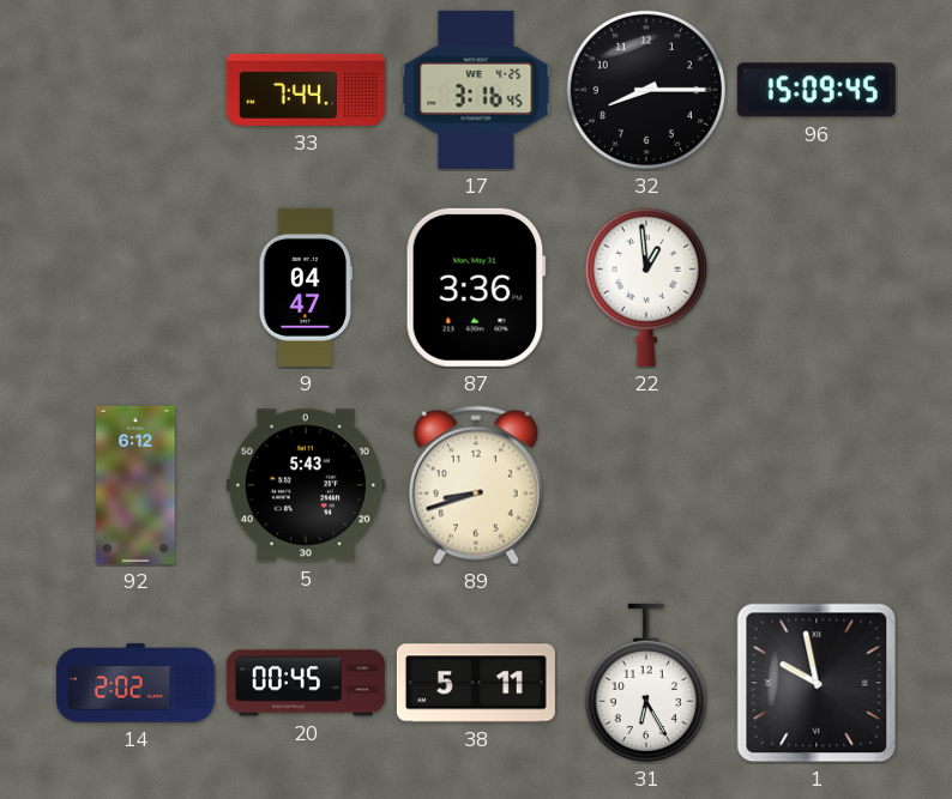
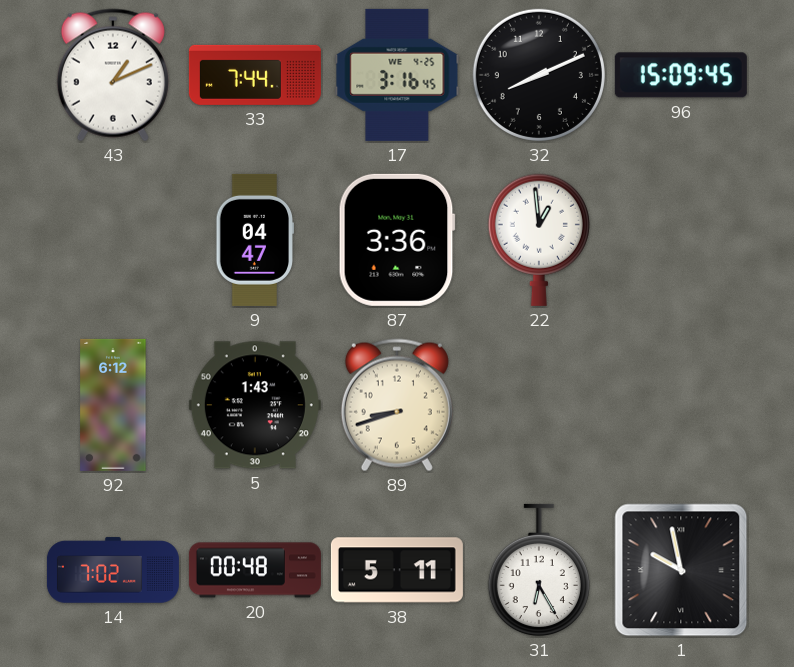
43: none -> 1:11
32: 8:15 -> 8:11
5: 5:43 -> 1:43
14: 2:02 -> 7:02
20: 00:45 -> 00:48
